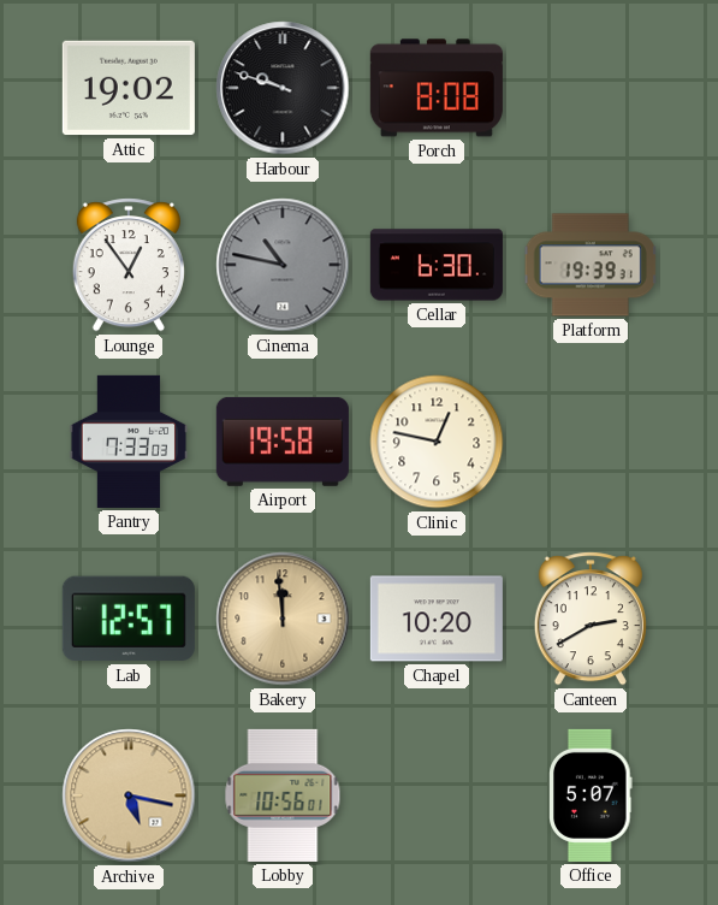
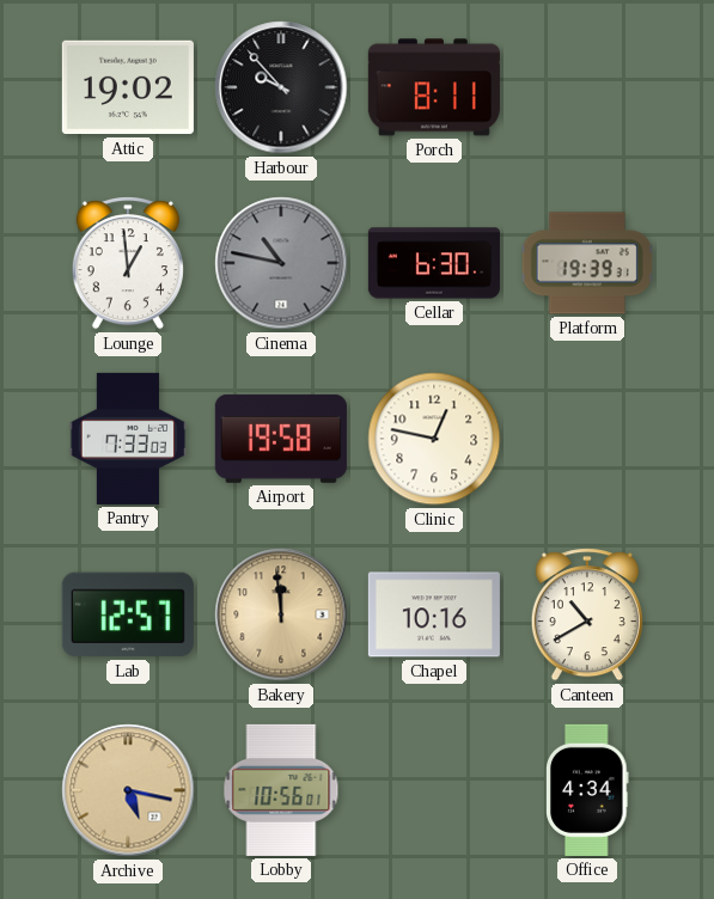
Harbour: 9:48 -> 9:53
Porch: 8:08 -> 8:11
Lounge: 12:54 -> 12:59
Chapel: 10:20 -> 10:16
Canteen: 2:40 -> 10:40
Office: 5:07 -> 4:34
